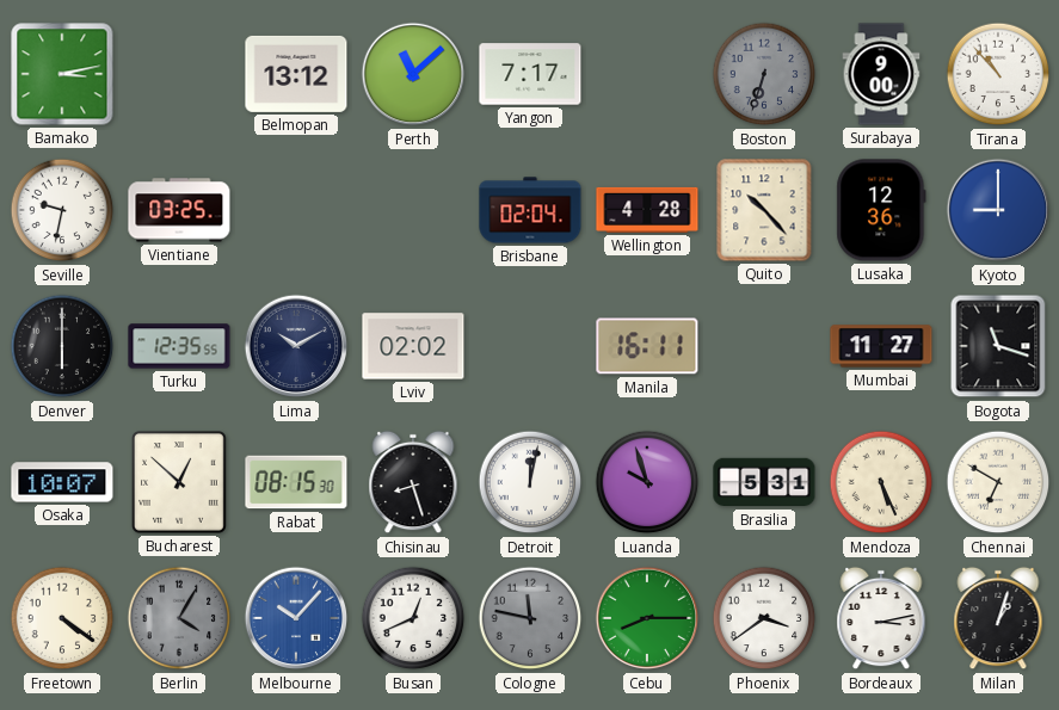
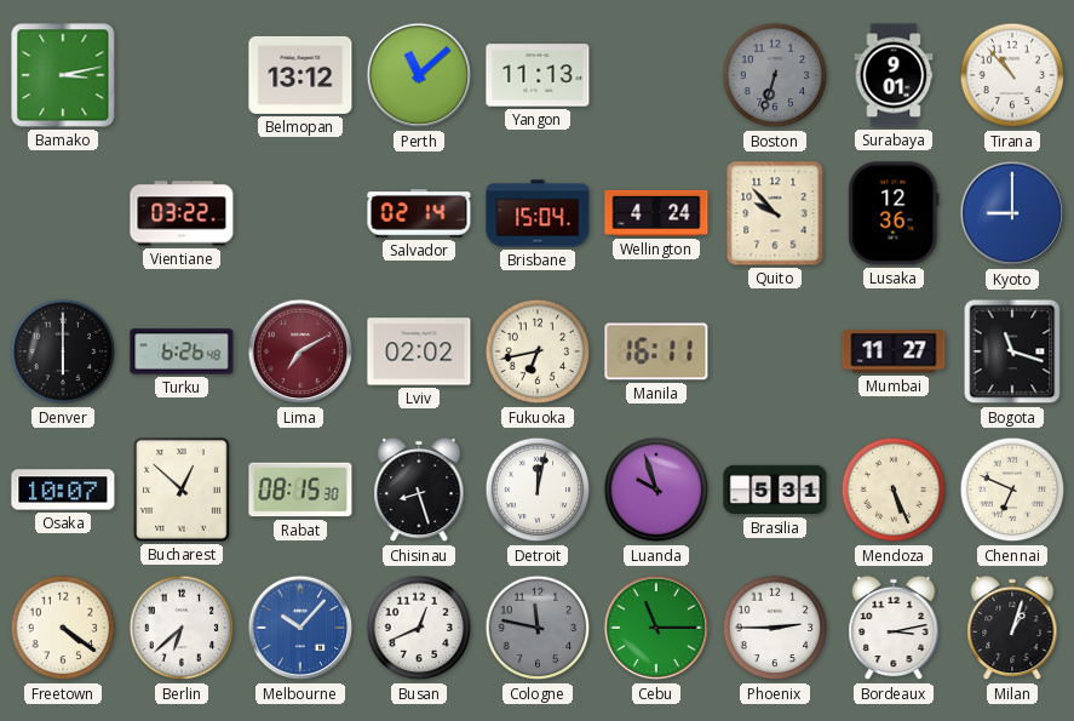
Yangon: 7:17 -> 11:13
Surabaya: 9:00 -> 9:01
Seville: 9:32 -> none
Vientiane: 03:25 -> 03:22
Salvador: none -> 02:14
Brisbane: 02:04 -> 15:04
Wellington: 4:28 -> 4:24
Quito: 10:23 -> 9:53
Turku: 12:35 -> 6:26
Lima: 10:10 -> 7:10
Lima dial: navy -> burgundy
Fukuoka: none -> 6:43
Chennai: 6:50 -> 6:49
Berlin: 4:05 -> 6:38
Berlin dial: grey -> white
Cebu: 8:15 -> 11:15
Phoenix: 3:39 -> 2:45
